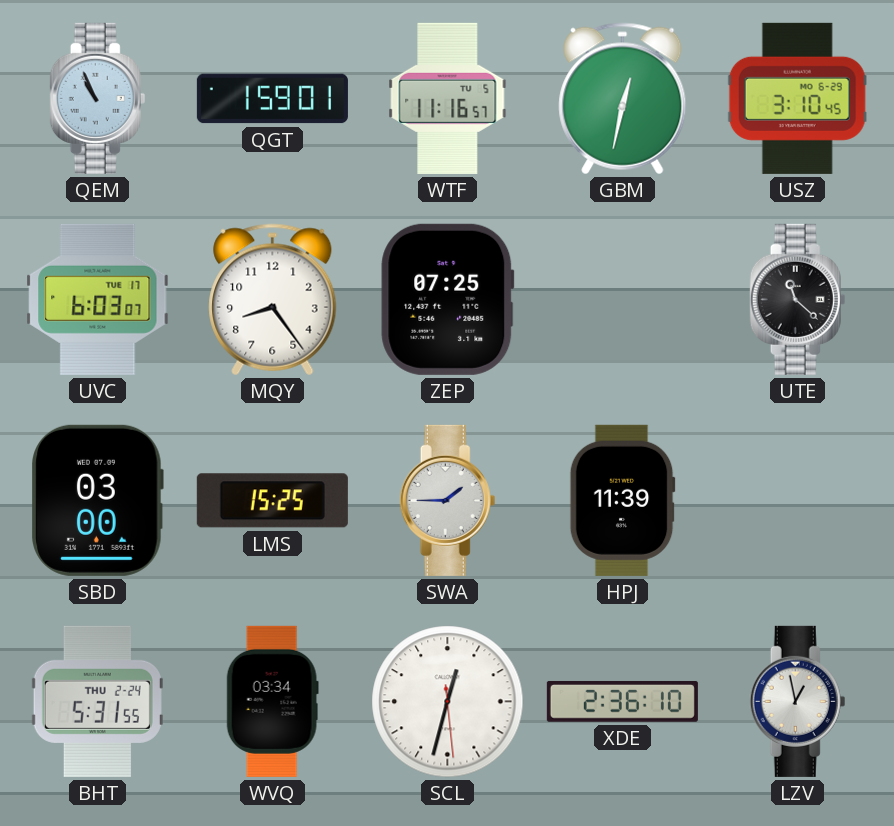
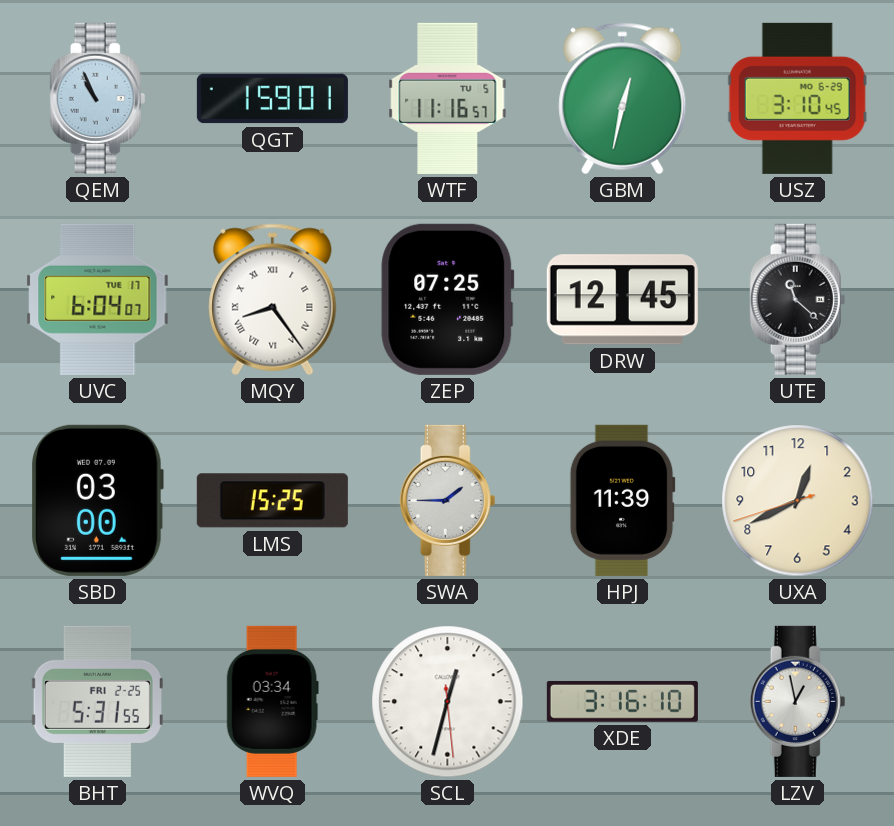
UVC: 6:03 -> 6:04
MQY numerals: Arabic -> Roman
DRW: none -> 12:45
UXA: none -> 12:40
BHT date: THU 2-24 -> FRI 2-25
XDE: 2:36 -> 3:16
